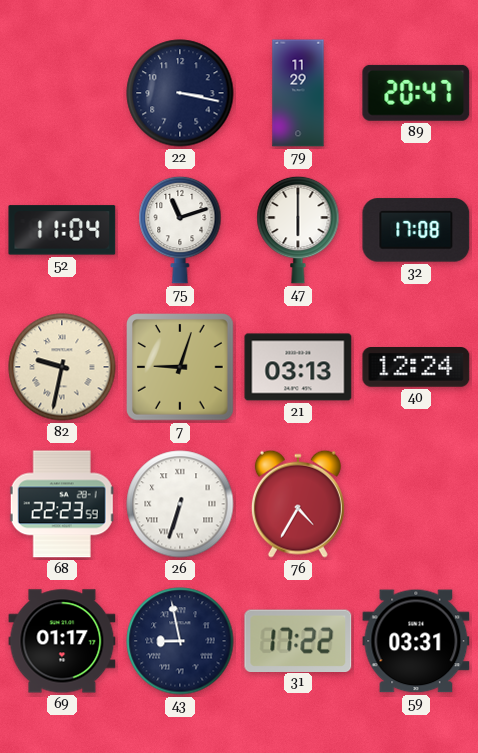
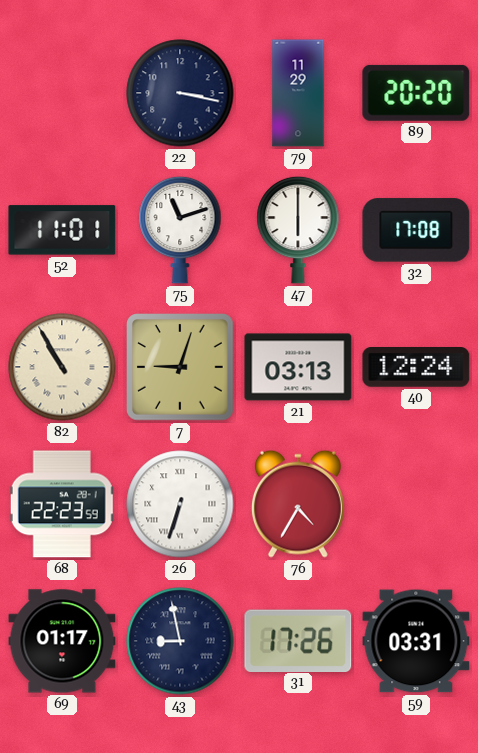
89: 20:47 -> 20:20
52: 11:04 -> 11:01
82: 9:32 -> 10:55
31: 17:22 -> 17:26
